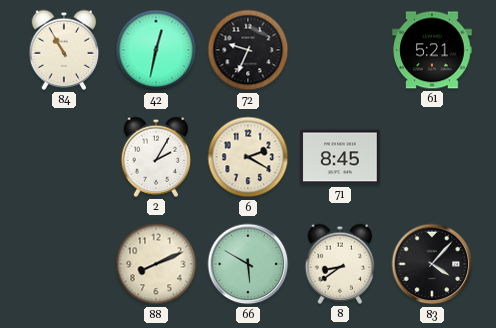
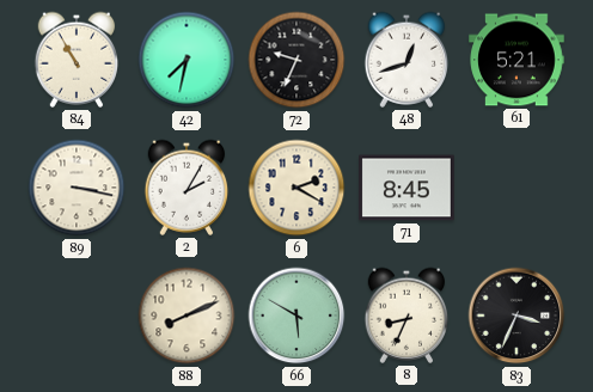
42: 12:32 -> 7:32
48: none -> 12:42
89: none -> 3:17
8: 8:39 -> 8:34
83: 4:07 -> 3:34
